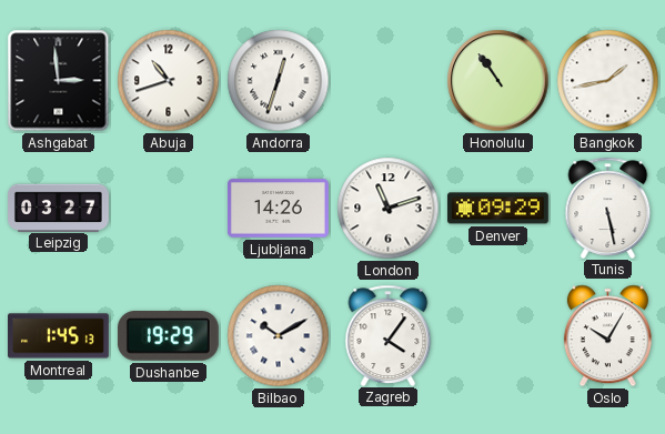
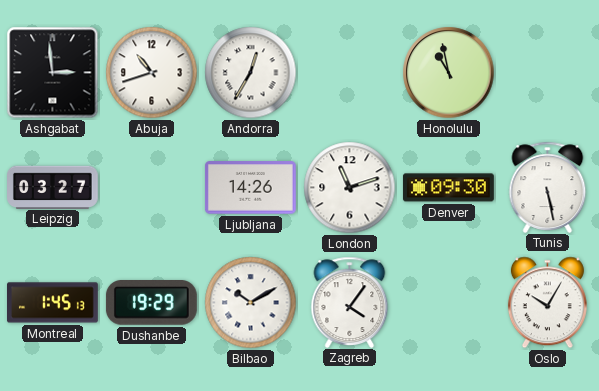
Andorra: 12:33 -> 12:35
Honolulu: 10:54 -> 10:58
Bangkok: 1:43 -> none
Denver: 09:29 -> 09:30
